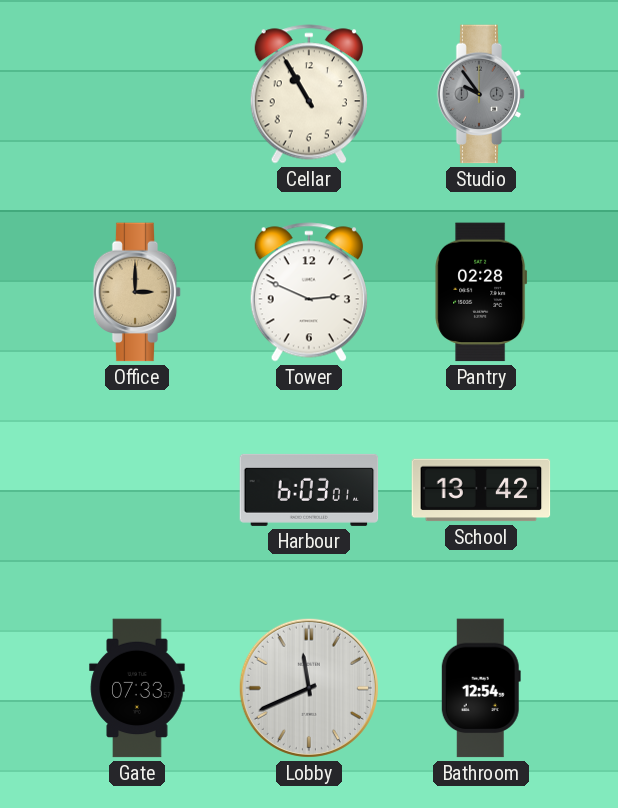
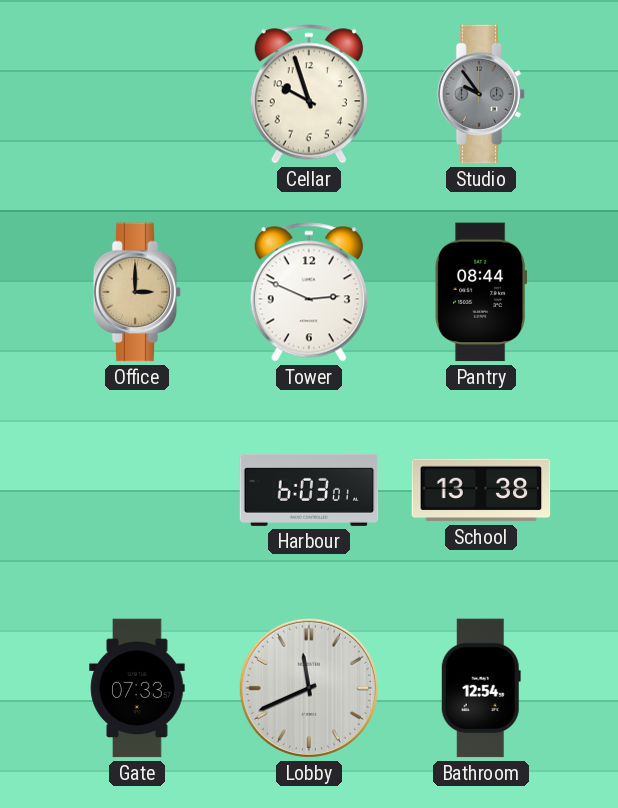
Cellar: 10:55 -> 9:57
Pantry: 02:28 -> 08:44
School: 13:42 -> 13:38
